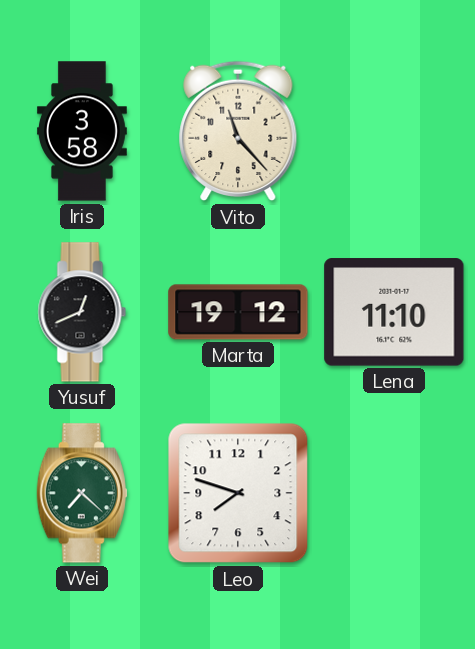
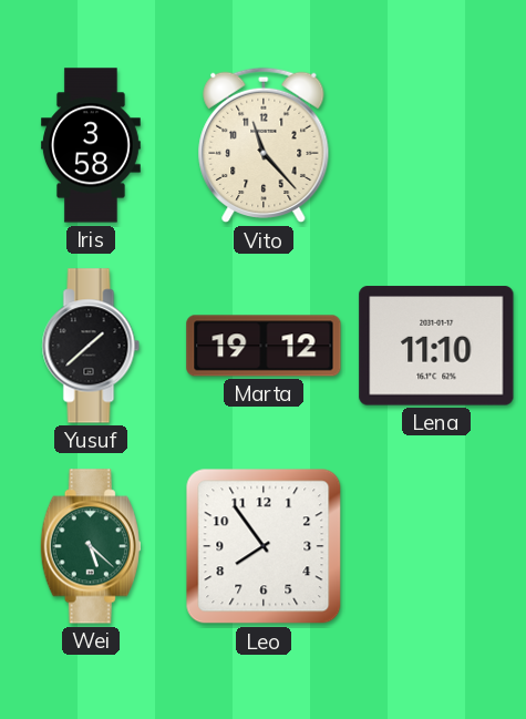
Yusuf: 12:41 -> 1:38
Wei: 7:22 -> 5:22
Leo: 7:48 -> 7:54
